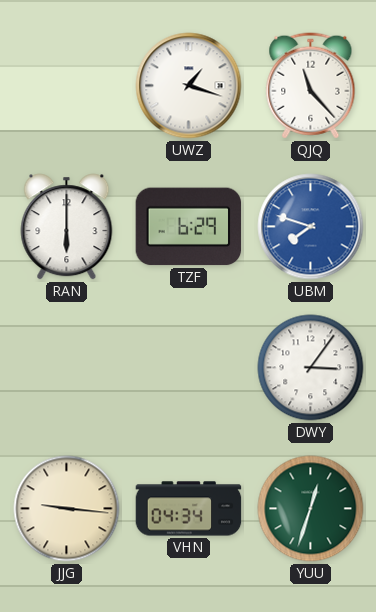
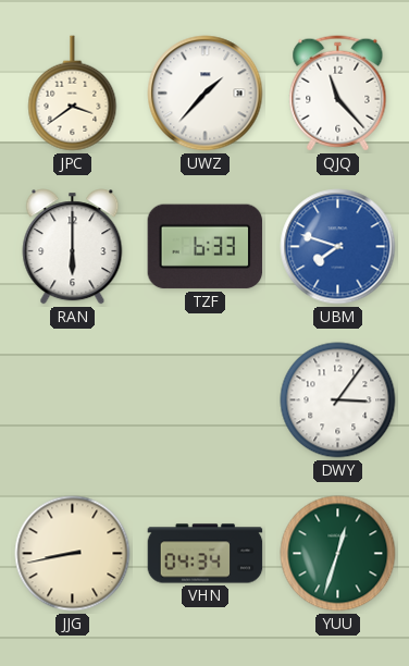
JPC: none -> 3:39
UWZ: 1:18 -> 1:37
TZF: 6:29 -> 6:33
JJG: 9:16 -> 8:43
